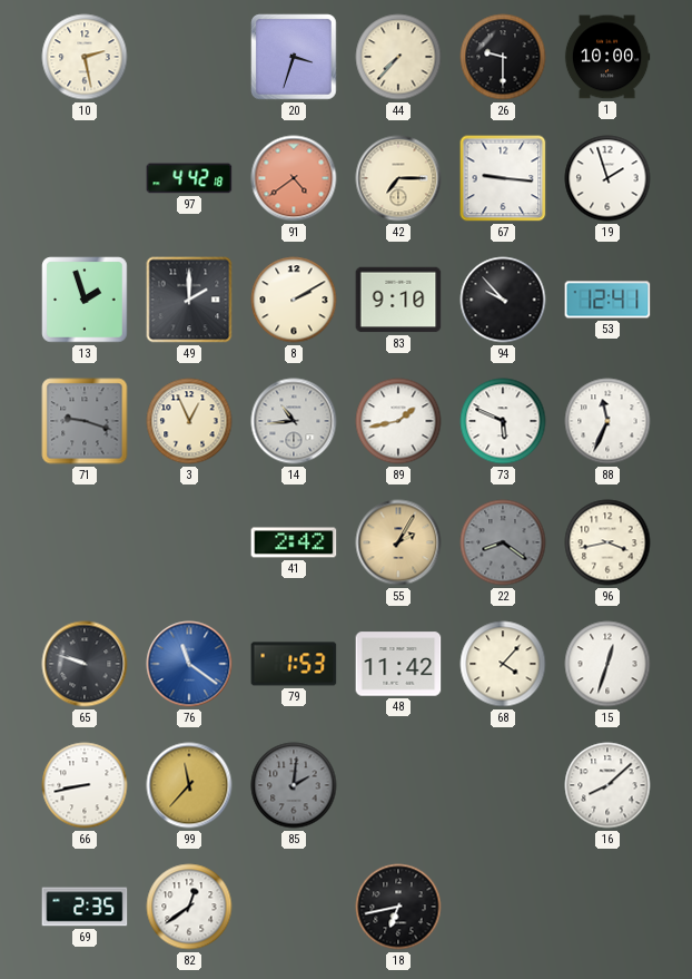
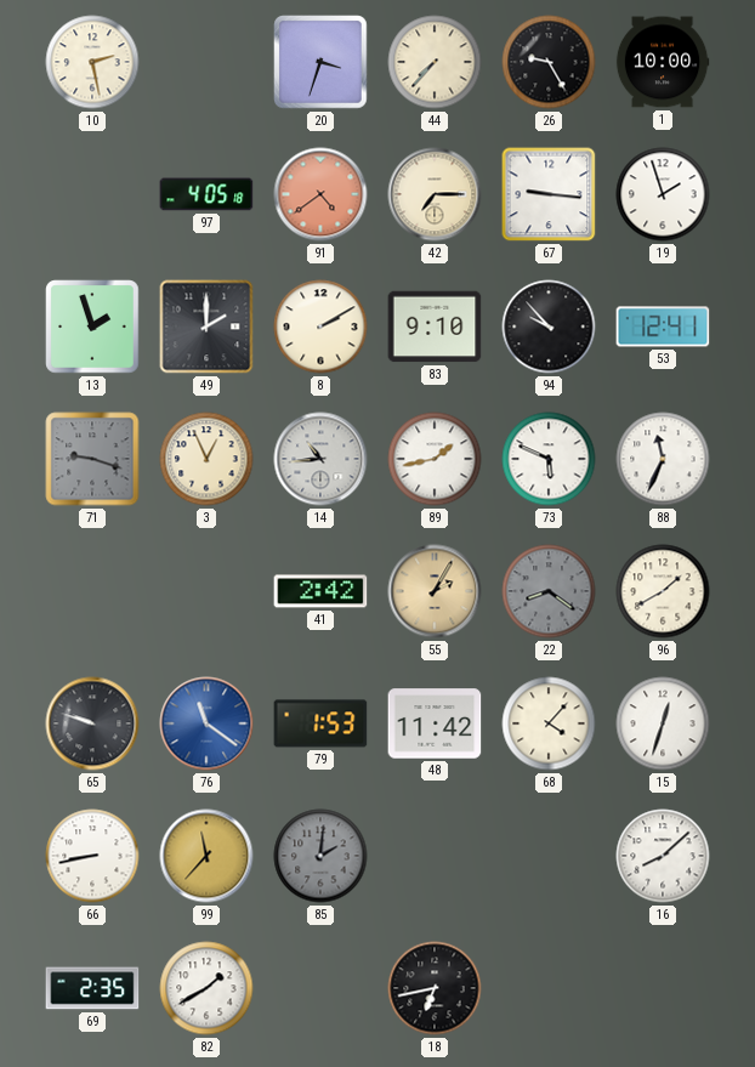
26: 9:30 -> 9:25
97: 4:42 -> 4:05
96: 3:43 -> 1:40
82: 12:39 -> 1:40
